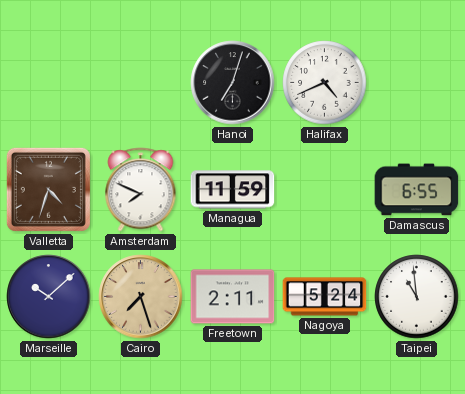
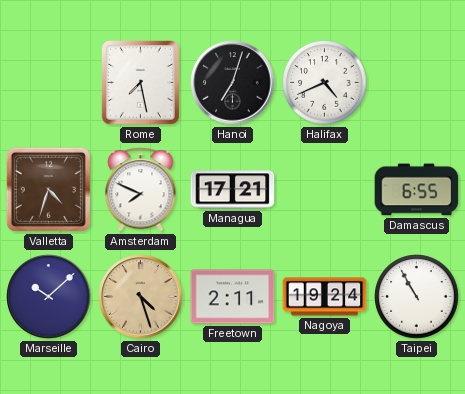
Rome: none -> 7:28
Managua: 11:59 -> 17:21
Cairo: 7:27 -> 4:27
Nagoya: 5:24 -> 19:24
Taipei: 10:59 -> 10:55
